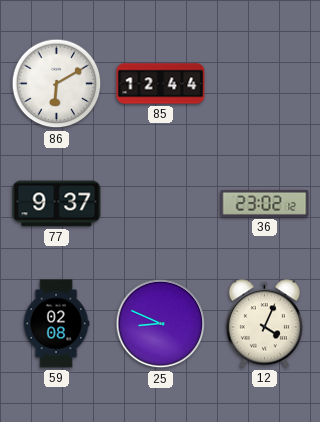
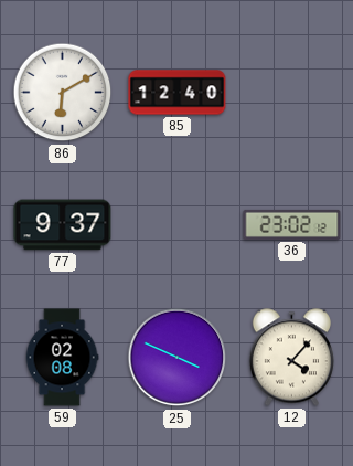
85: 12:44 -> 12:40
25: 8:49 -> 3:49
12: 4:04 -> 4:07
